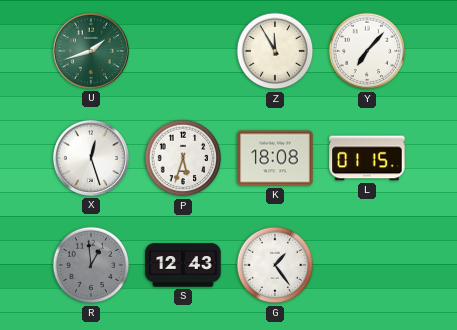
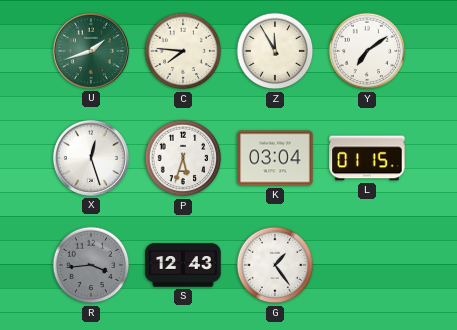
C: none -> 7:46
Y: 7:07 -> 7:09
K: 18:08 -> 03:04
R: 12:59 -> 3:44
